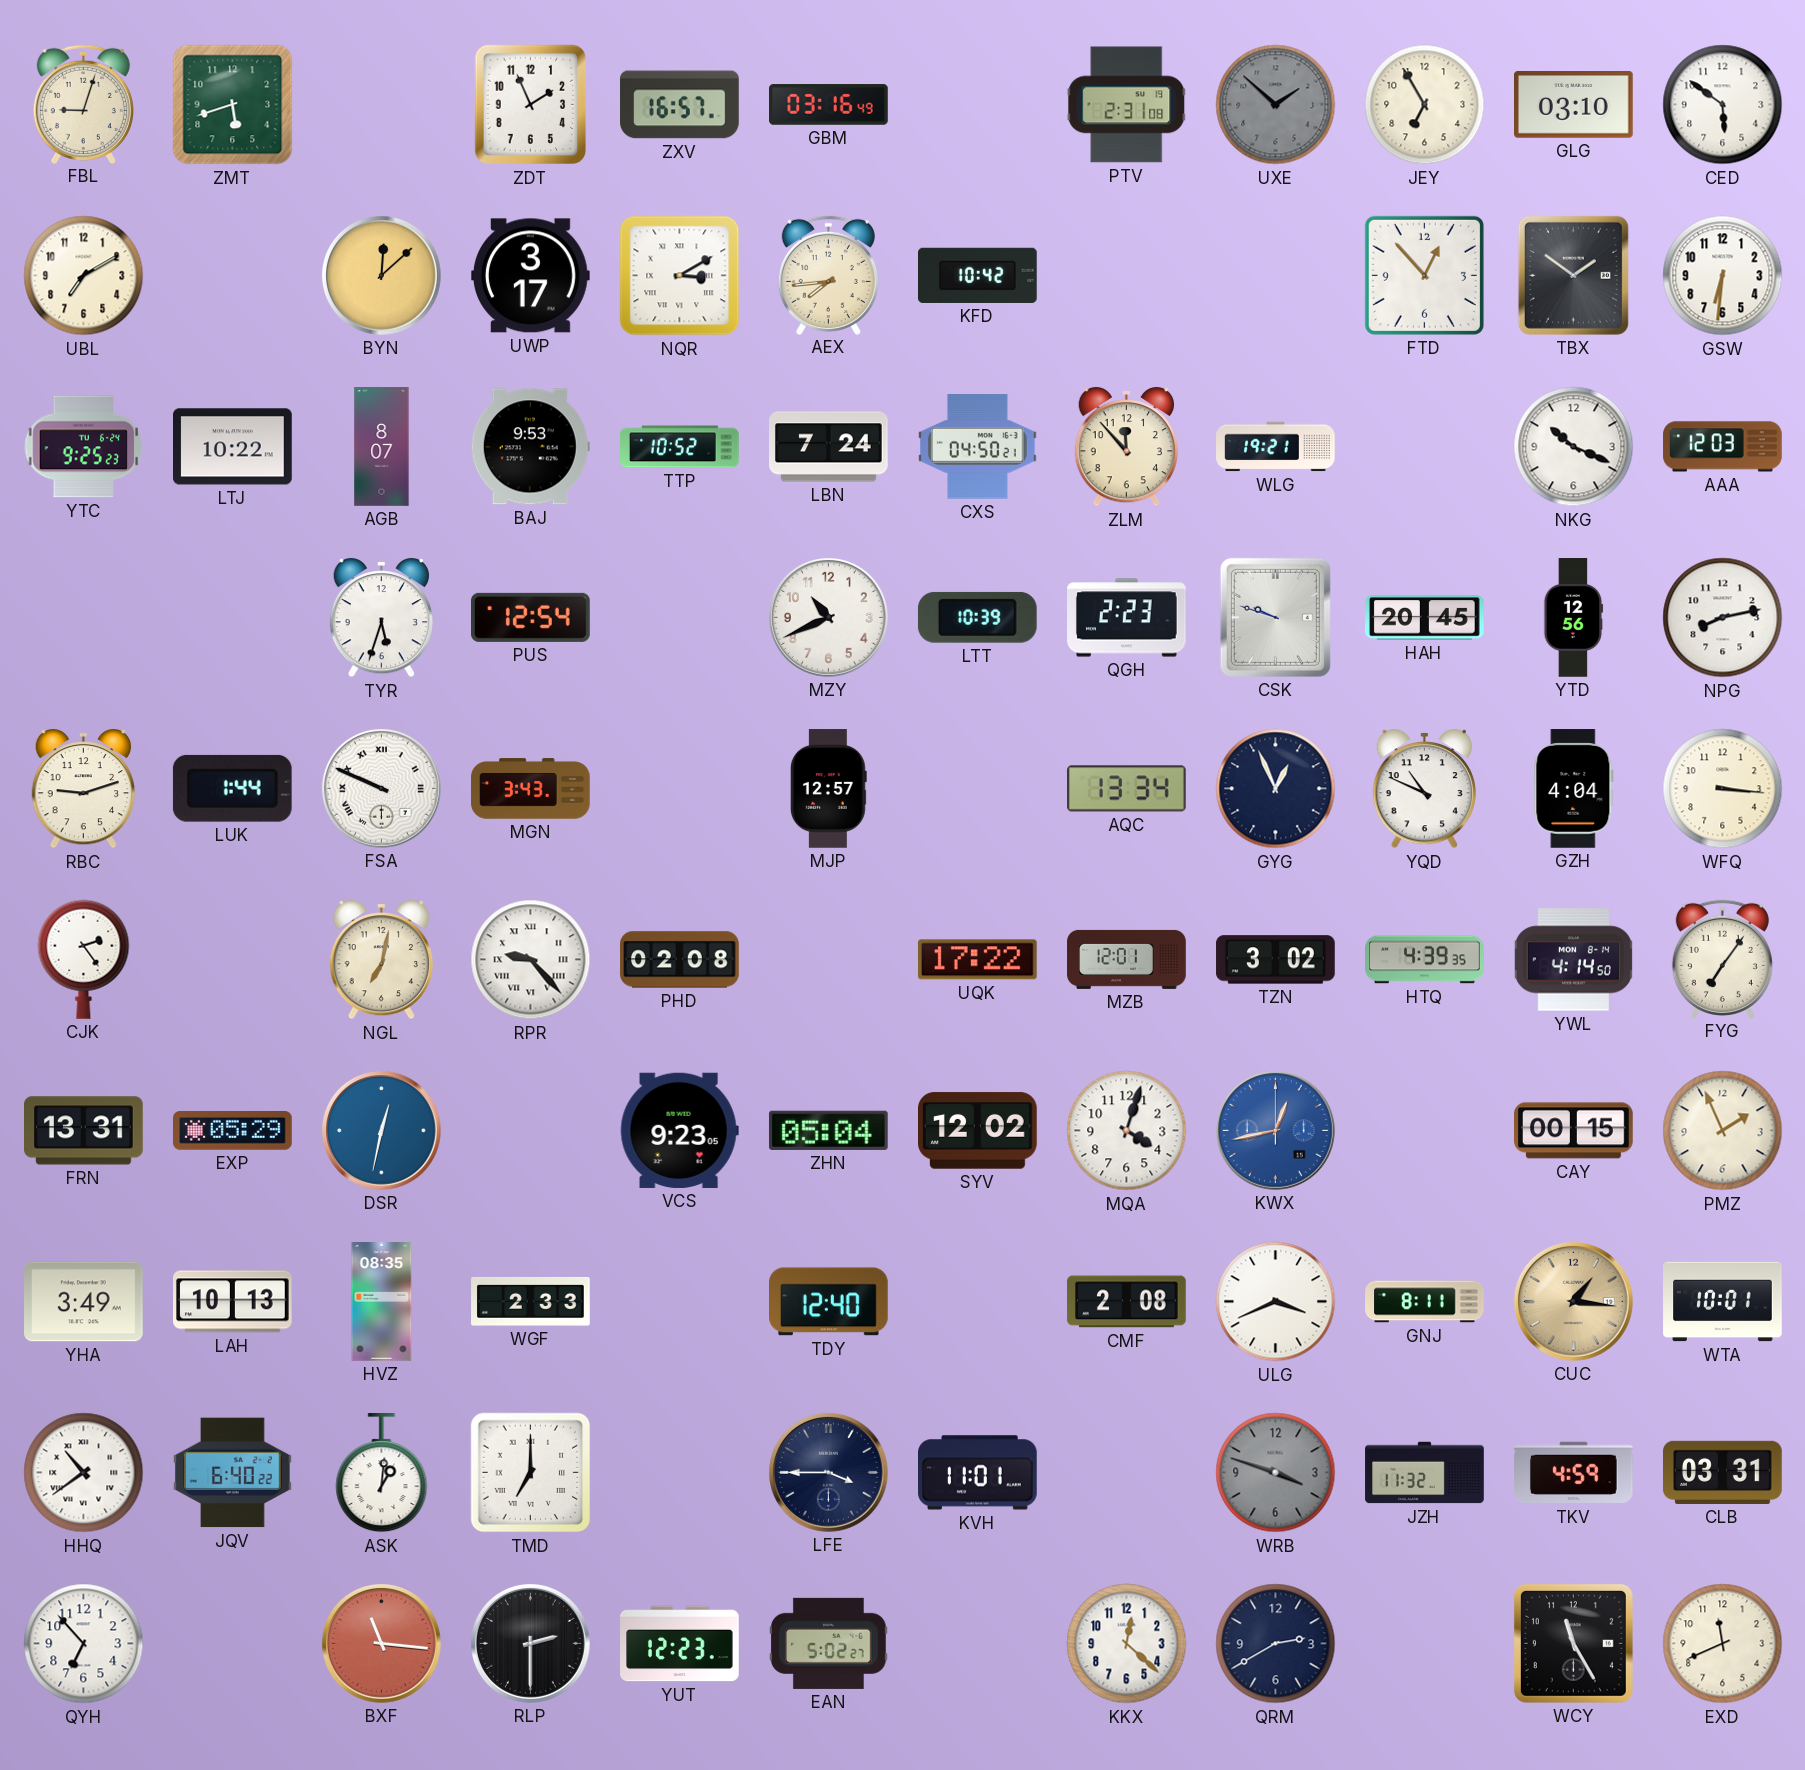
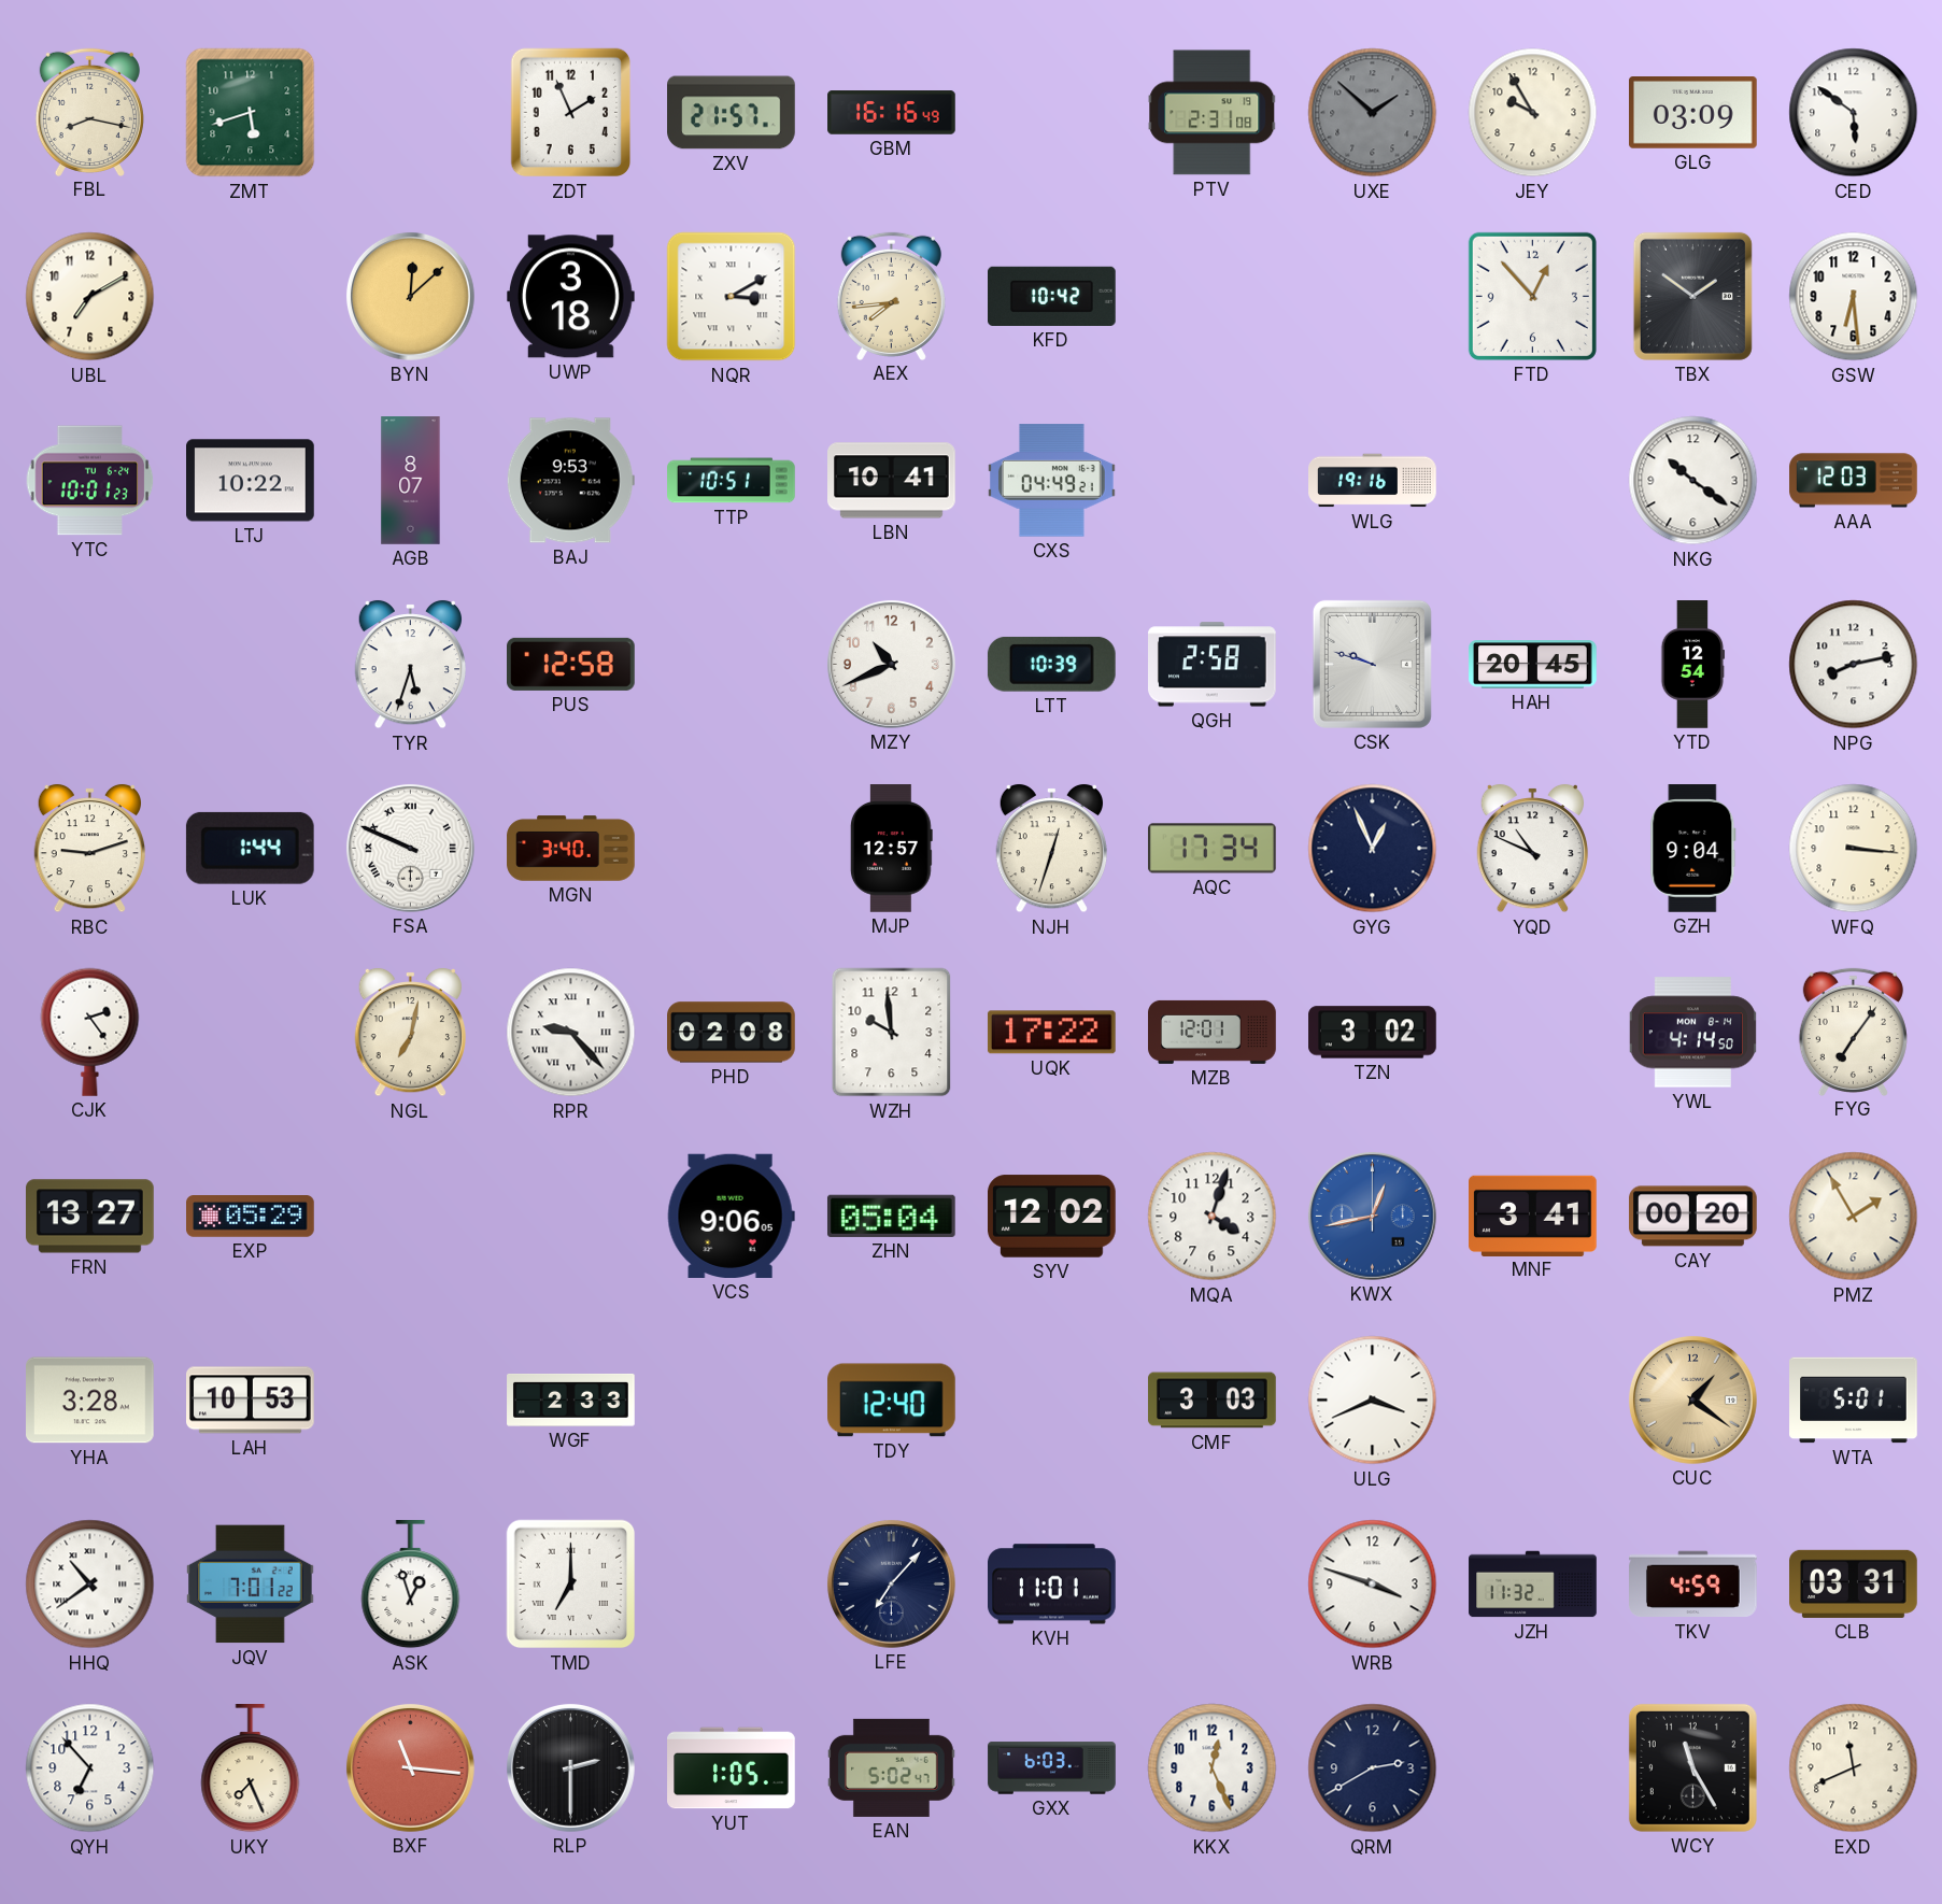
FBL: 9:03 -> 8:17
ZXV: 16:57 -> 21:57
GBM: 03:16 -> 16:16
JEY: 6:55 -> 9:55
GLG: 03:10 -> 03:09
UWP: 3:17 -> 3:18
GSW: 6:31 -> 6:29
YTC: 9:25 -> 10:01
TTP: 10:52 -> 10:51
LBN: 7:24 -> 10:41
CXS: 04:50 -> 04:49
ZLM: 11:53 -> none
WLG: 19:21 -> 19:16
NKG: 10:19 -> 10:21
PUS: 12:54 -> 12:58
QGH: 2:23 -> 2:58
YTD: 12:56 -> 12:54
MGN: 3:43 -> 3:40
NJH: none -> 12:33
AQC: 13:34 -> 17:34
GZH: 4:04 -> 9:04
WZH: none -> 9:59
HTQ: 4:39 -> none
FRN: 13:31 -> 13:27
DSR: 12:32 -> none
VCS: 9:23 -> 9:06
MNF: none -> 3:41
CAY: 00:15 -> 00:20
PMZ: 1:56 -> 1:55
YHA: 3:49 -> 3:28
LAH: 10:13 -> 10:53
HVZ: 08:35 -> none
CMF: 2:08 -> 3:03
GNJ: 8:11 -> none
CUC: 1:16 -> 1:21
WTA: 10:01 -> 5:01
JQV: 6:40 -> 7:01
ASK: 1:01 -> 12:57
LFE: 3:45 -> 7:07
WRB dial: grey -> white
UKY: none -> 7:26
YUT: 12:23 -> 1:05
EAN: 5:02:27 -> 5:02:47
GXX: none -> 6:03
KKX: 12:22 -> 12:26
